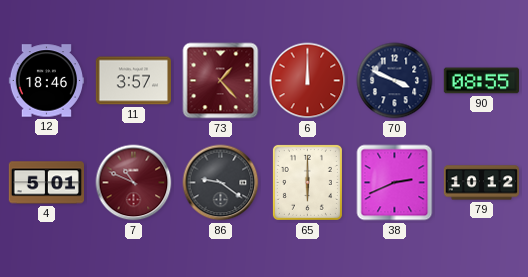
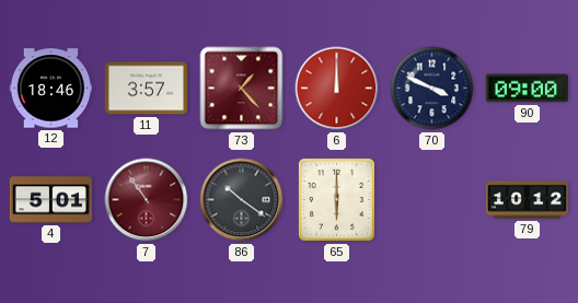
90: 08:55 -> 09:00
7: 10:49 -> 10:54
86: 9:21 -> 10:21
38: 2:41 -> none
